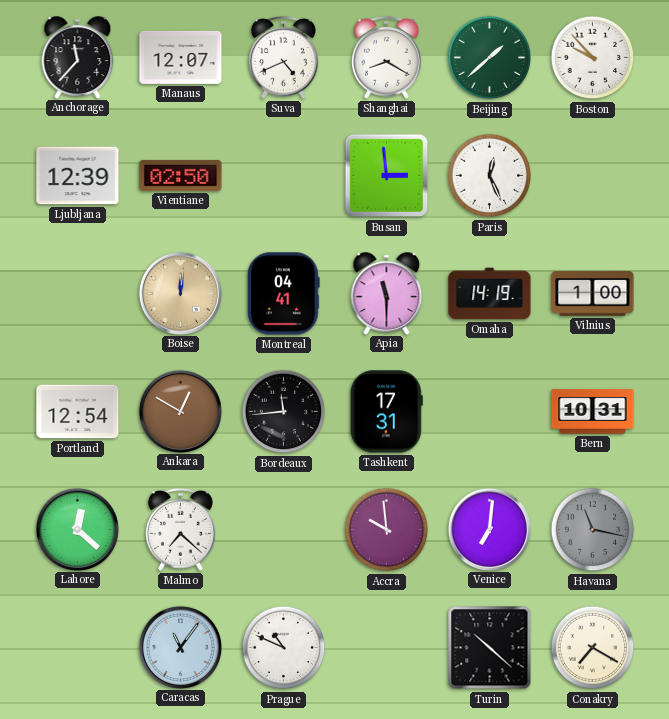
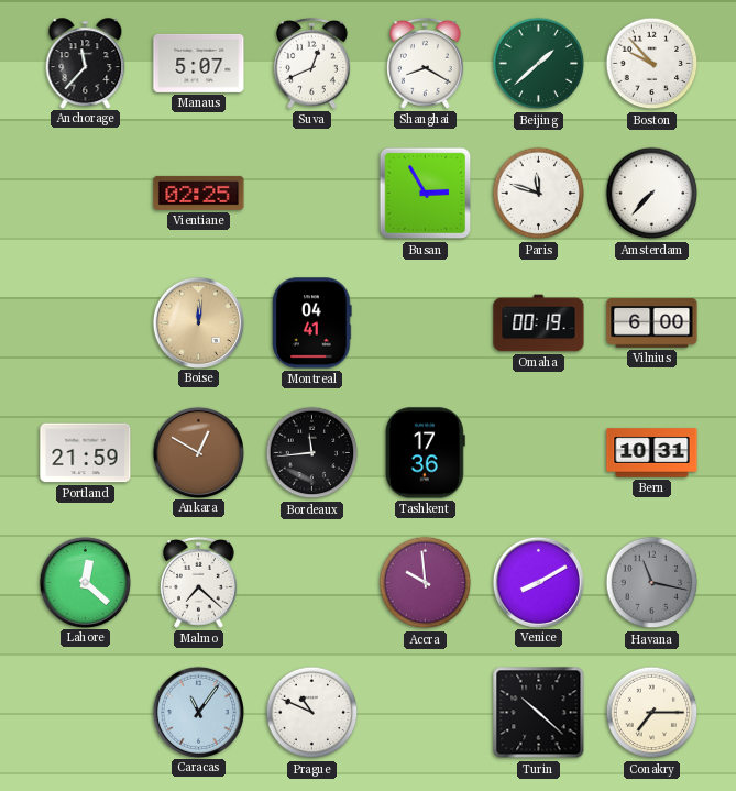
Manaus: 12:07 -> 5:07
Suva: 4:41 -> 12:41
Ljubljana: 12:39 -> none
Vientiane: 02:50 -> 02:25
Busan: 2:59 -> 2:55
Paris: 12:26 -> 11:48
Amsterdam: none -> 7:37
Apia: 11:30 -> none
Omaha: 14:19 -> 00:19
Vilnius: 1:00 -> 6:00
Portland: 12:54 -> 21:59
Tashkent: 17:31 -> 17:36
Venice: 7:01 -> 8:10
Conakry: 7:20 -> 7:15
